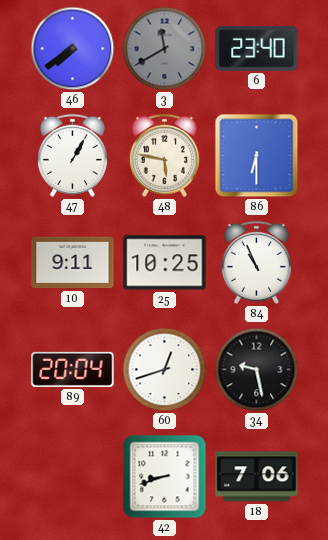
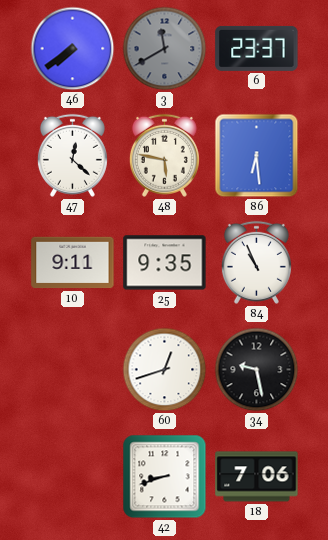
6: 23:40 -> 23:37
47: 1:05 -> 12:22
86: 6:30 -> 6:29
25: 10:25 -> 9:35
89: 20:04 -> none
